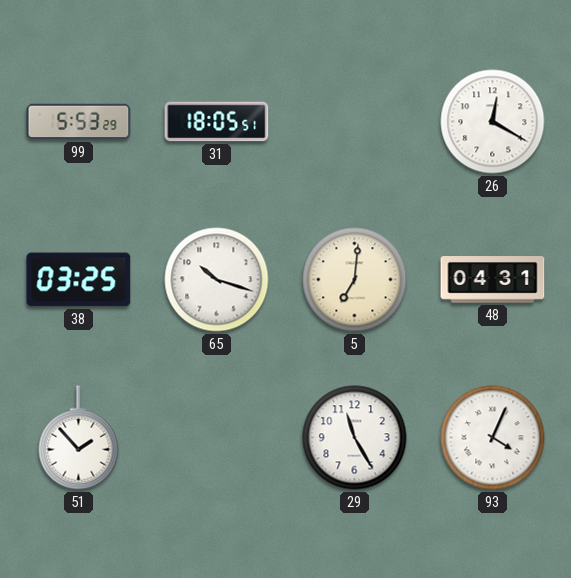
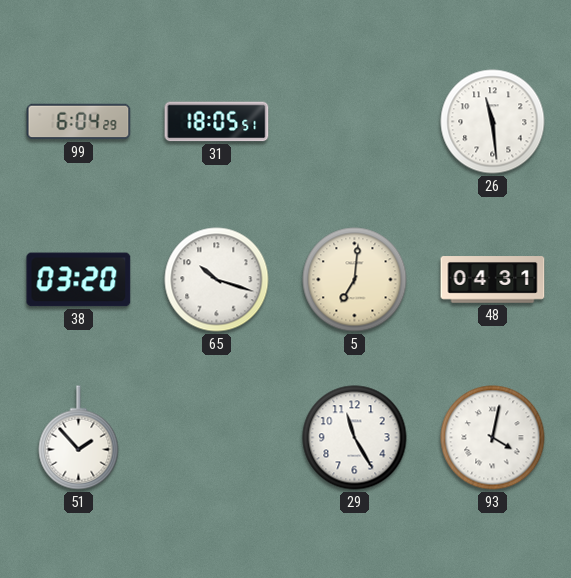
99: 5:53 -> 6:04
26: 12:20 -> 11:29
38: 03:25 -> 03:20
93: 4:04 -> 4:02
